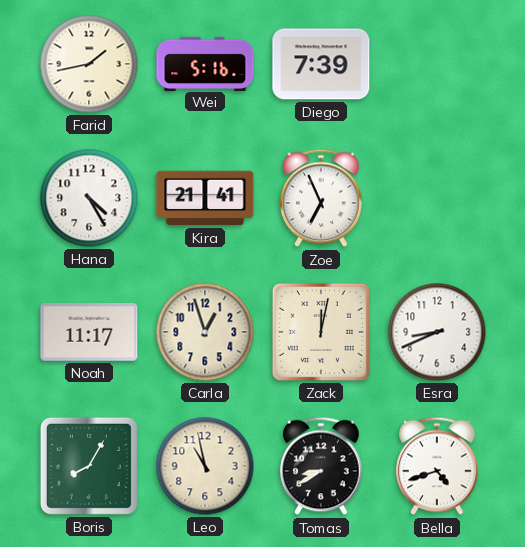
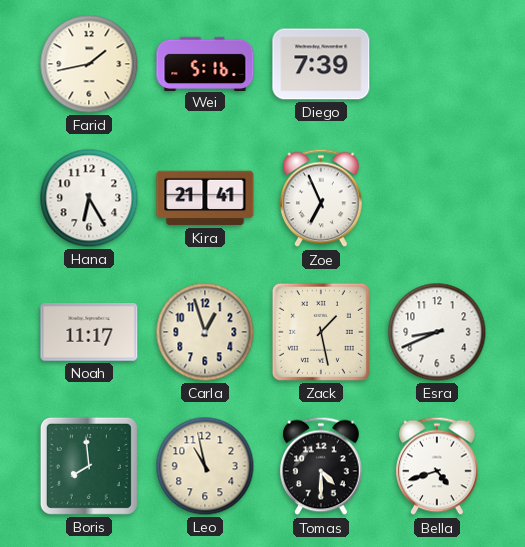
Hana: 4:25 -> 6:25
Zack: 12:02 -> 1:28
Boris: 8:05 -> 7:59
Tomas: 8:40 -> 4:30
